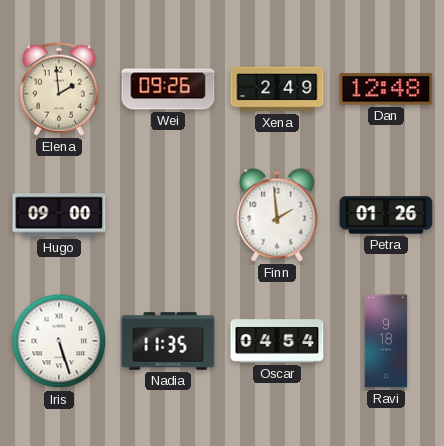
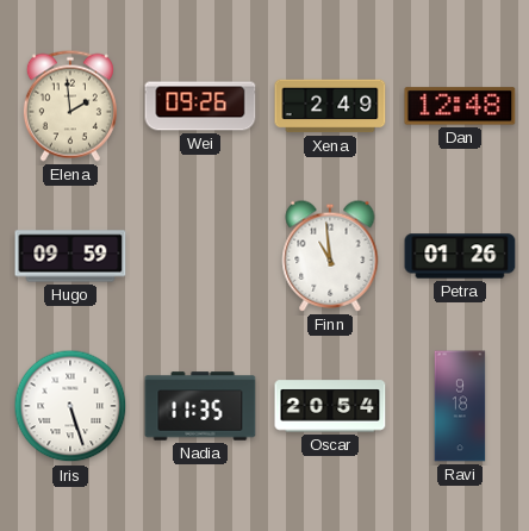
Hugo: 09:00 -> 09:59
Finn: 1:59 -> 10:59
Oscar: 04:54 -> 20:54
